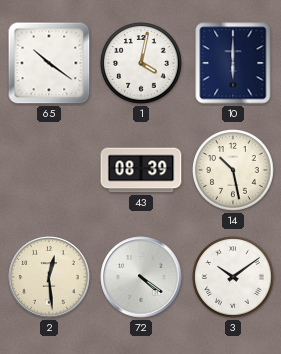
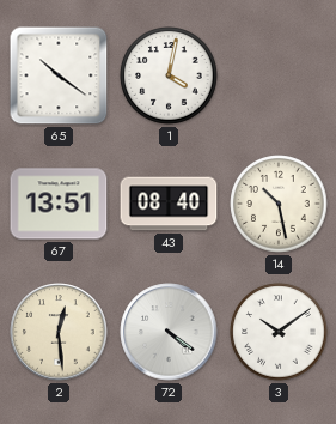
10: 6:00 -> none
67: none -> 13:51
43: 08:39 -> 08:40
